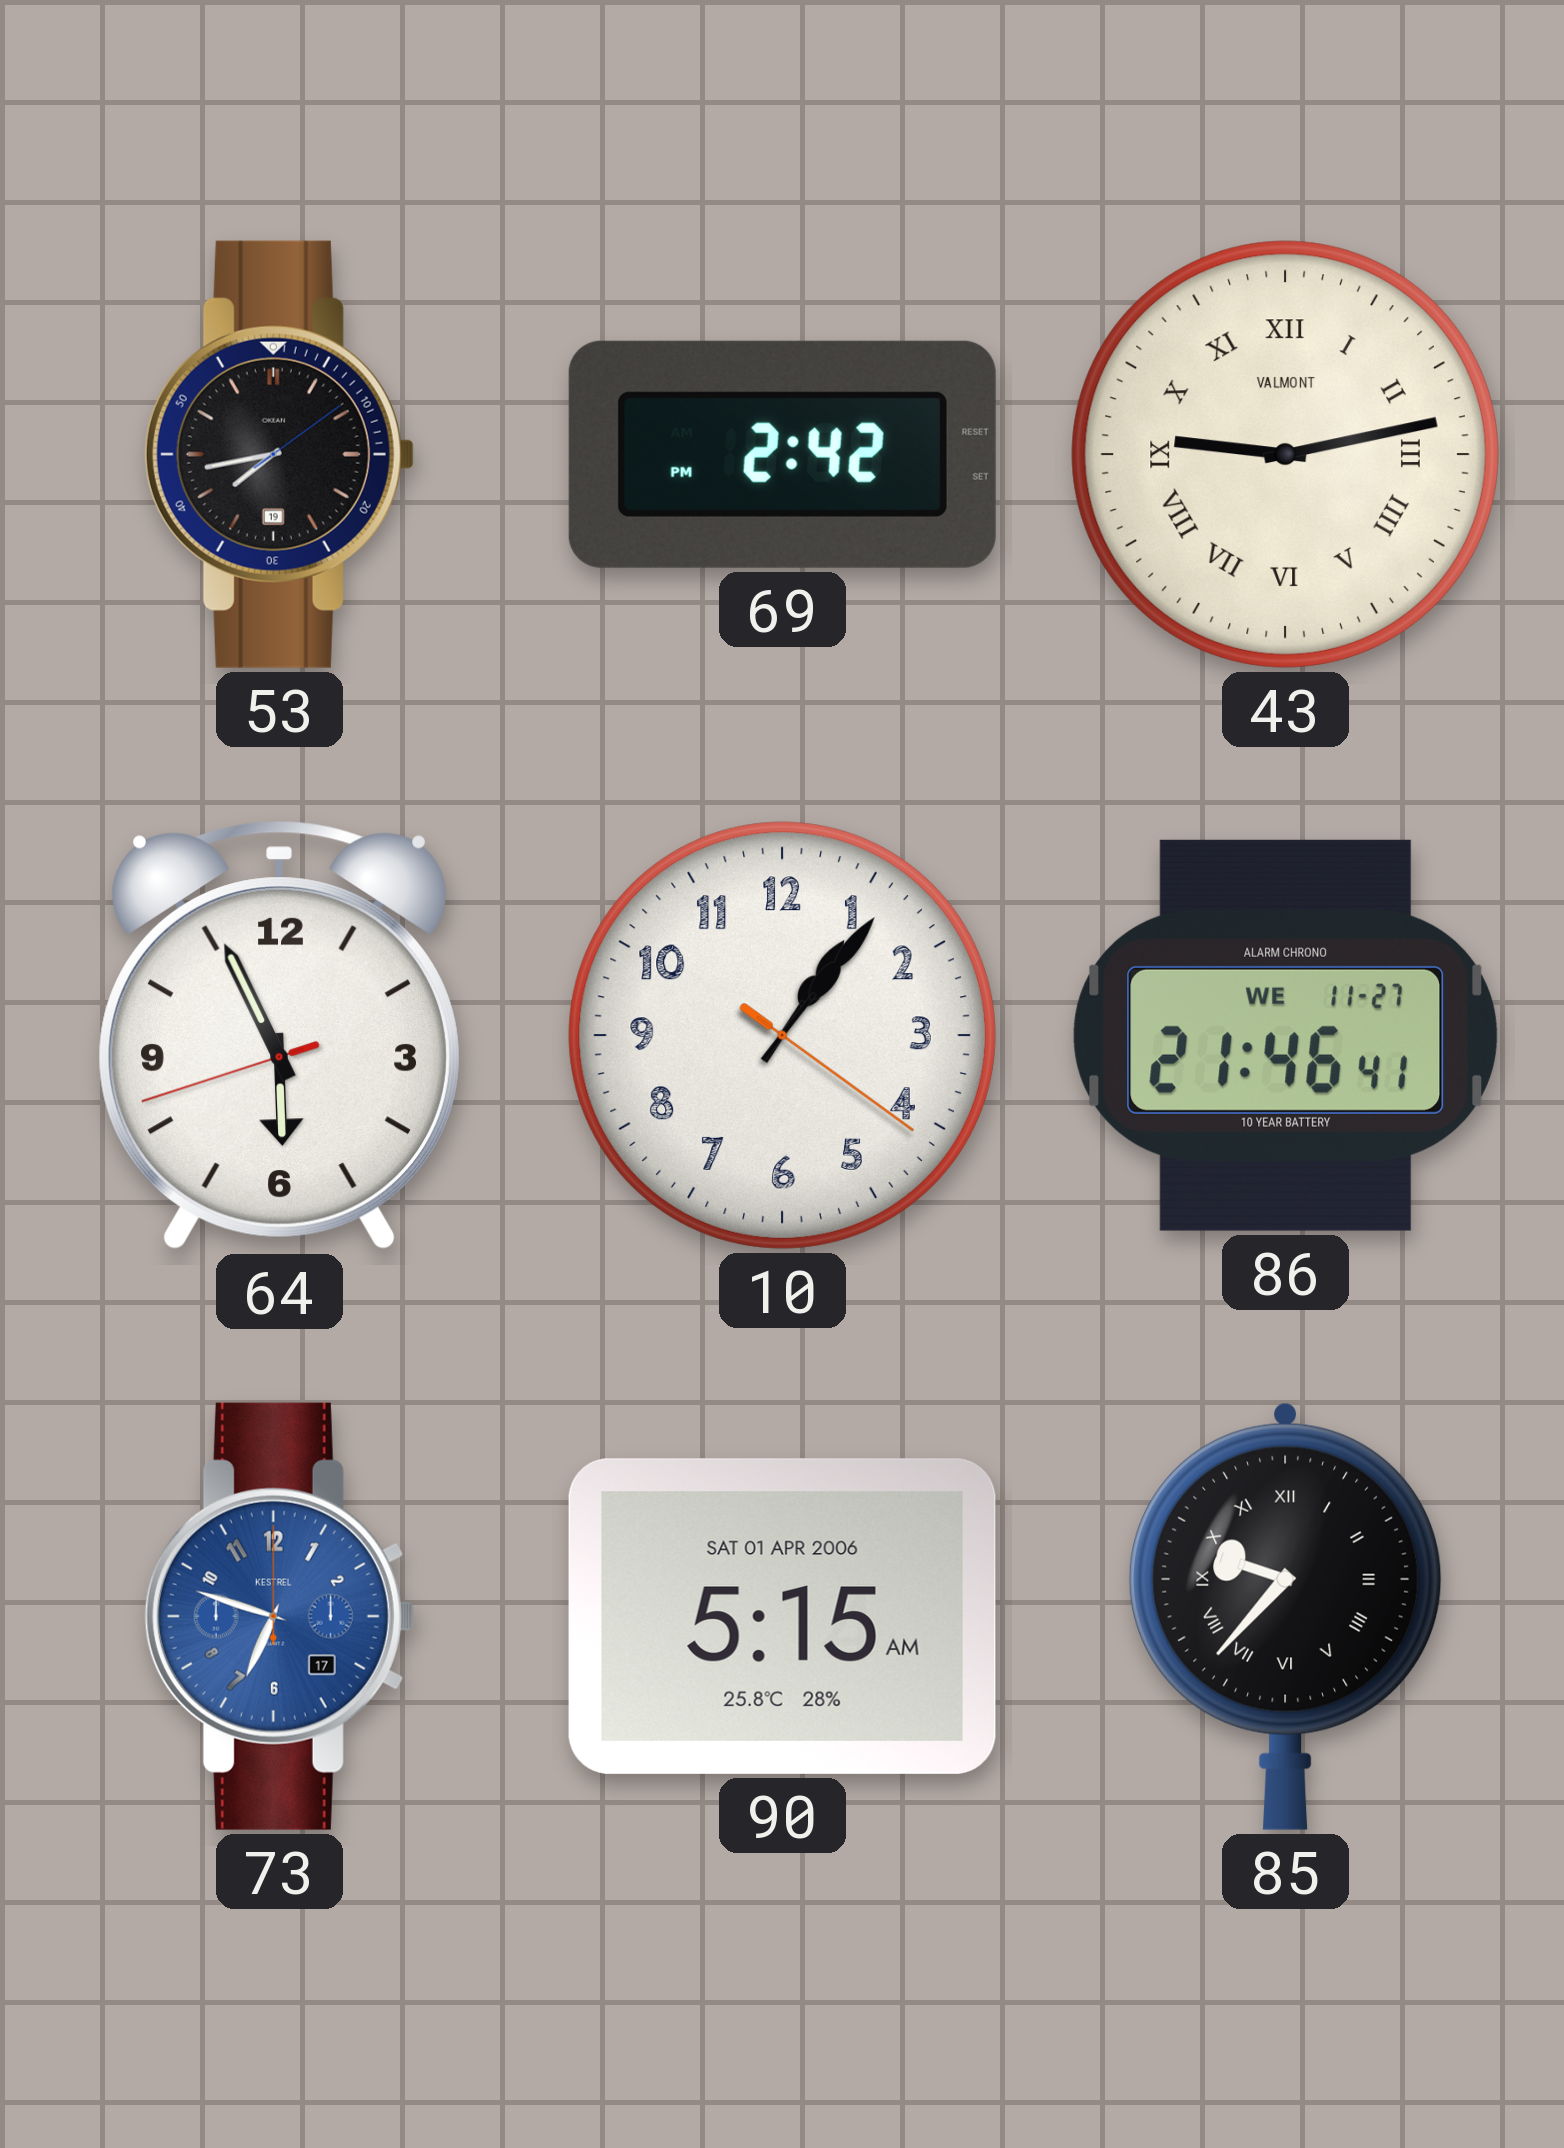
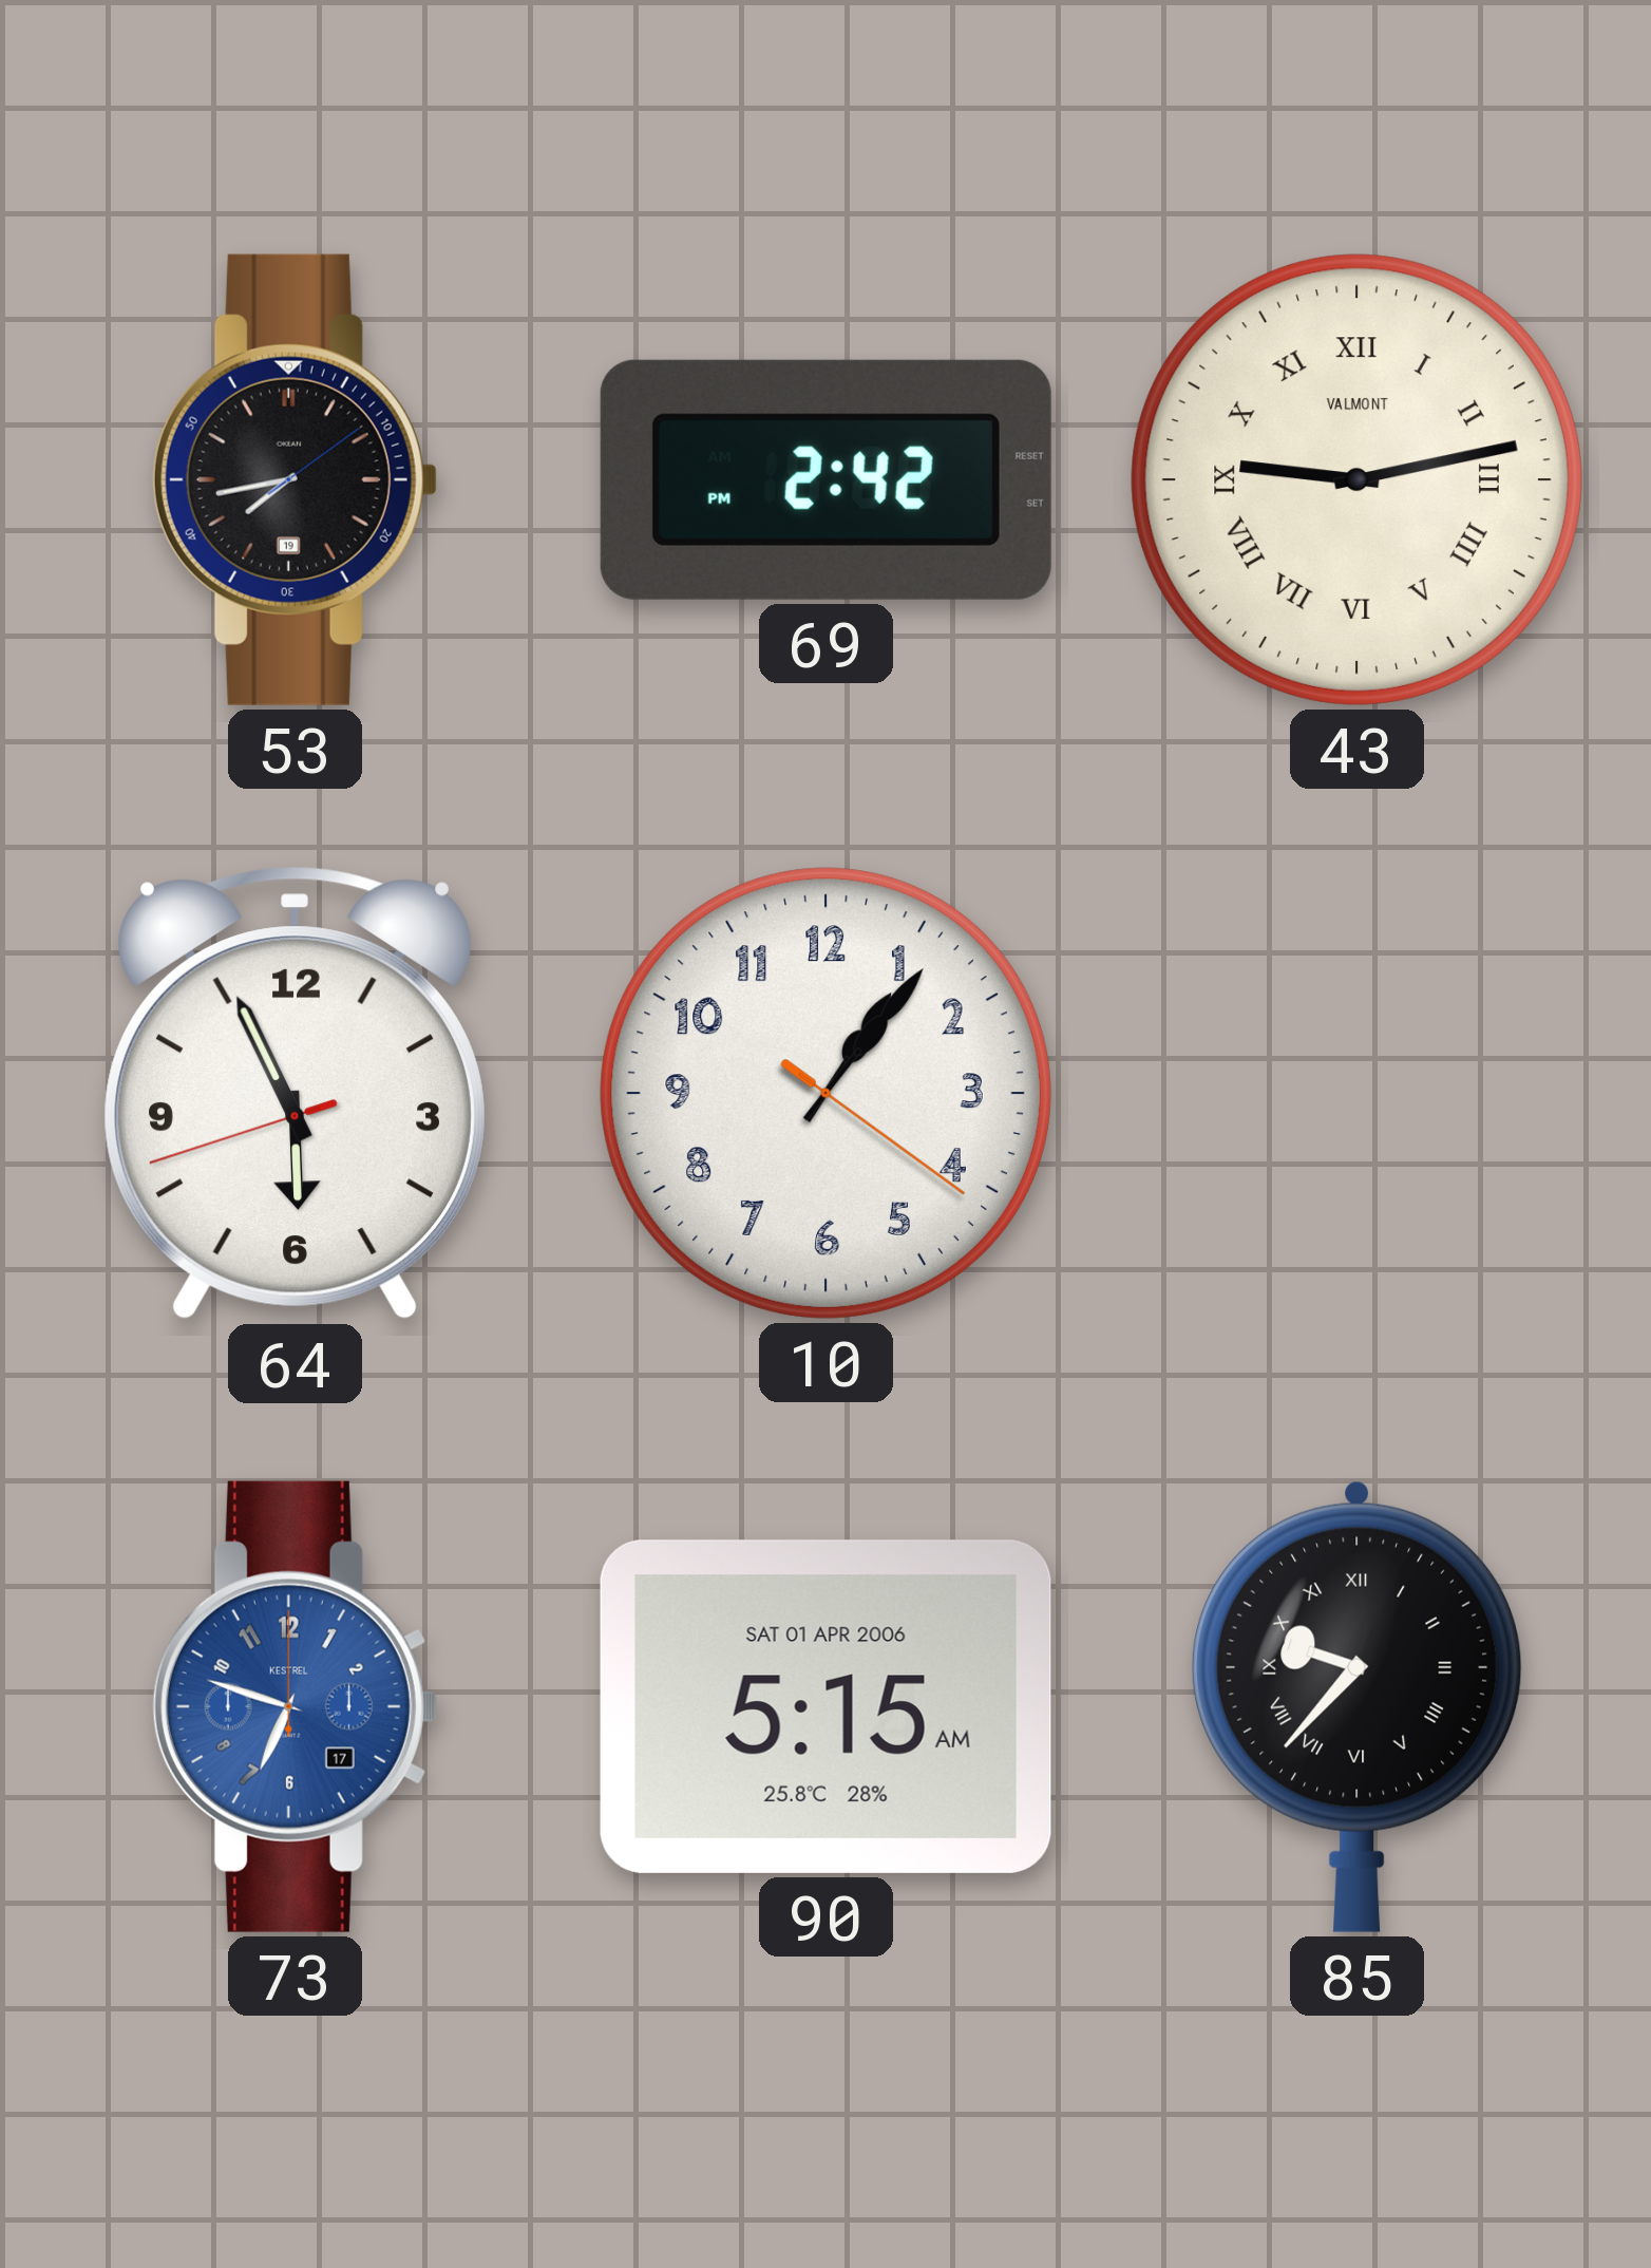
86: 21:46 -> none
